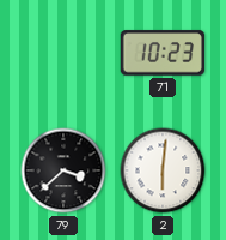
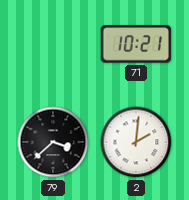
71: 10:23 -> 10:21
2: 6:01 -> 2:01
